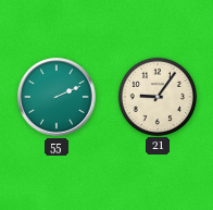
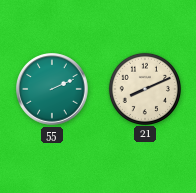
21: 9:06 -> 8:11
